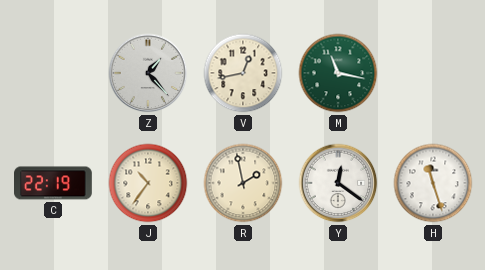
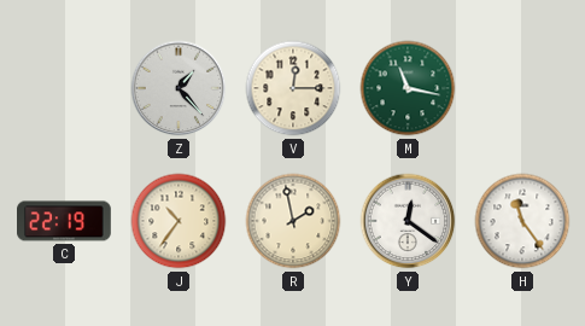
V: 12:43 -> 12:15
H: 11:27 -> 11:24
